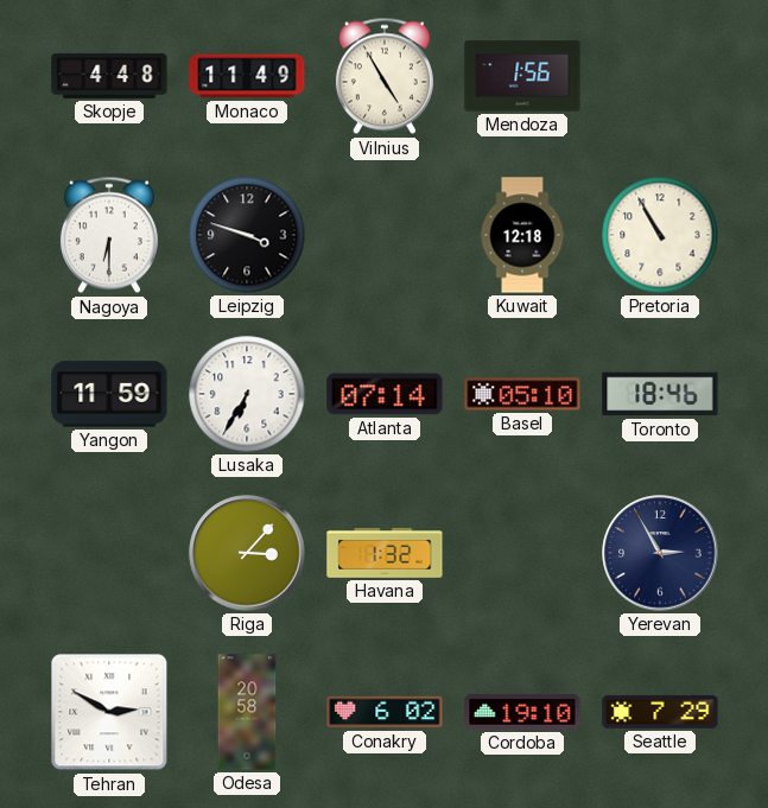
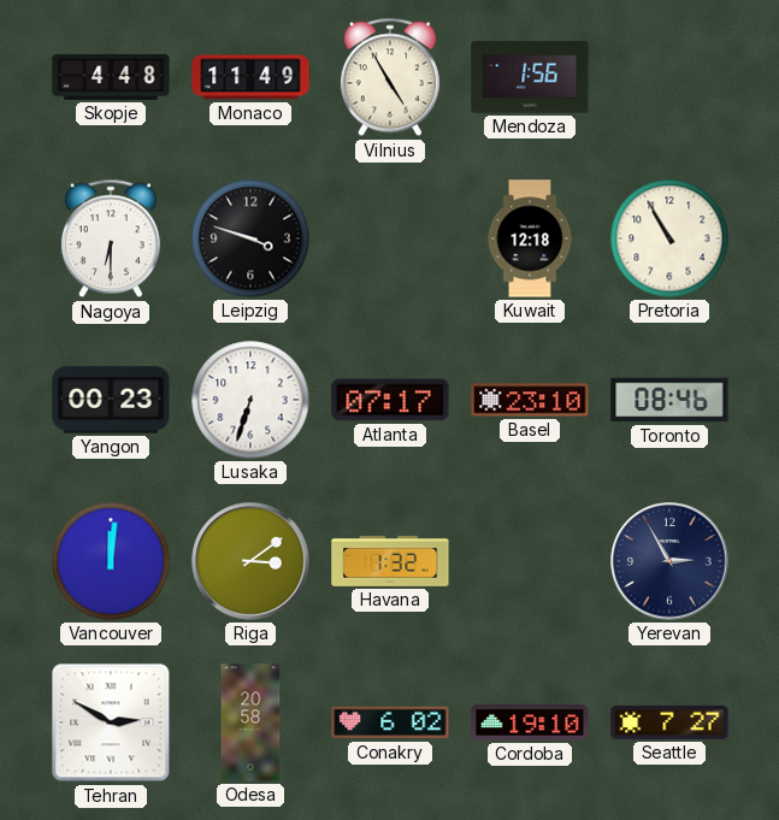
Yangon: 11:59 -> 00:23
Lusaka: 6:35 -> 6:33
Atlanta: 07:14 -> 07:17
Basel: 05:10 -> 23:10
Toronto: 18:46 -> 08:46
Vancouver: none -> 12:01
Riga: 3:07 -> 3:09
Seattle: 7:29 -> 7:27
